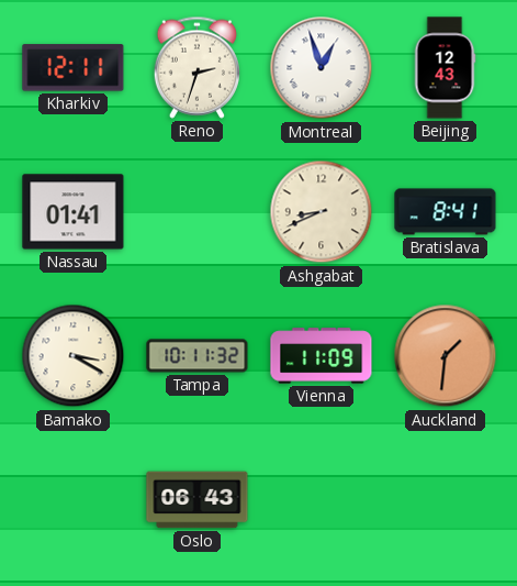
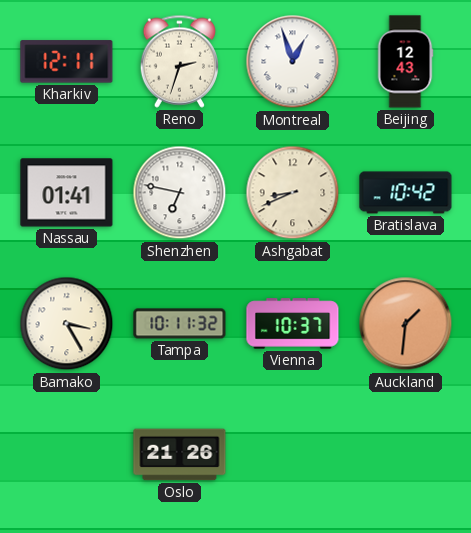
Shenzhen: none -> 6:47
Bratislava: 8:41 -> 10:42
Bamako: 3:20 -> 3:25
Vienna: 11:09 -> 10:37
Oslo: 06:43 -> 21:26
